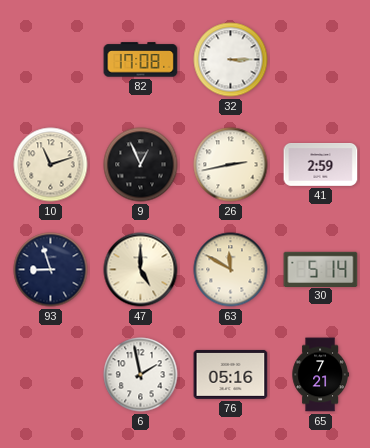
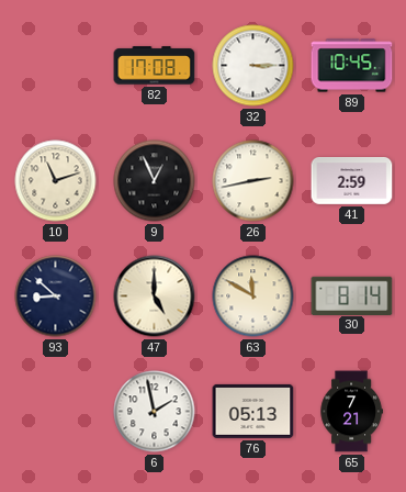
89: none -> 10:45
93: 8:57 -> 8:52
30: 5:14 -> 8:14
76: 05:16 -> 05:13
